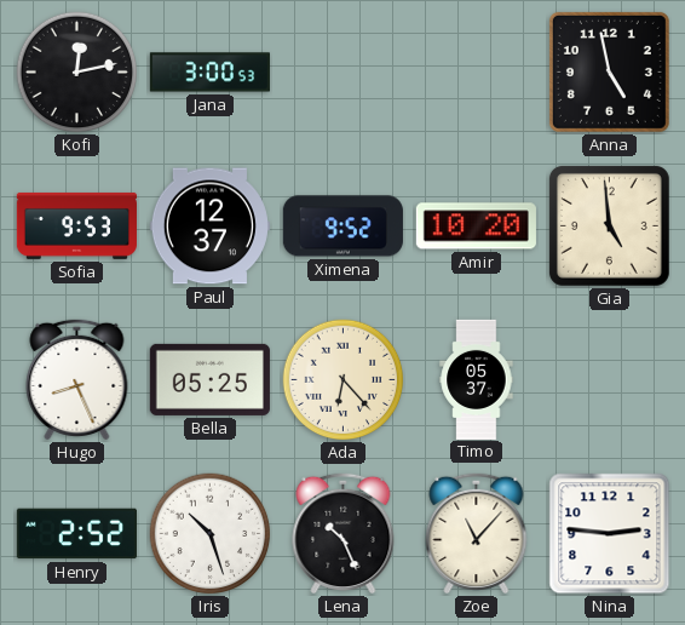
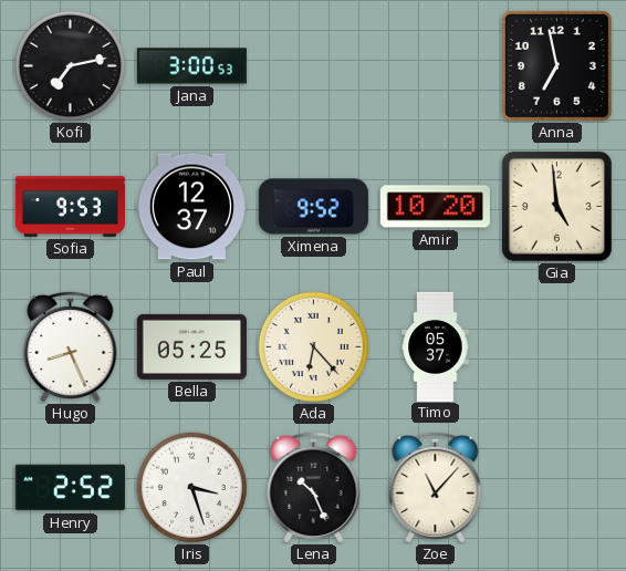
Kofi: 12:13 -> 7:13
Anna: 4:58 -> 6:58
Iris: 10:27 -> 3:27
Nina: 2:46 -> none
